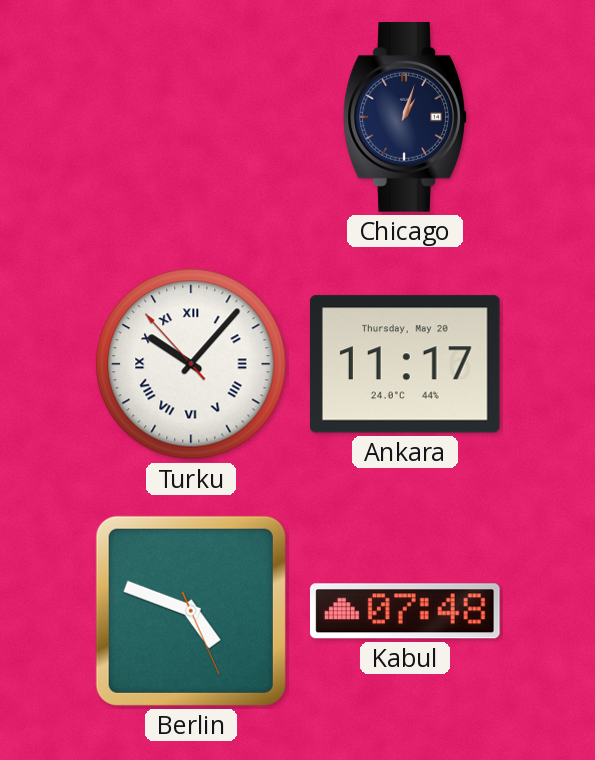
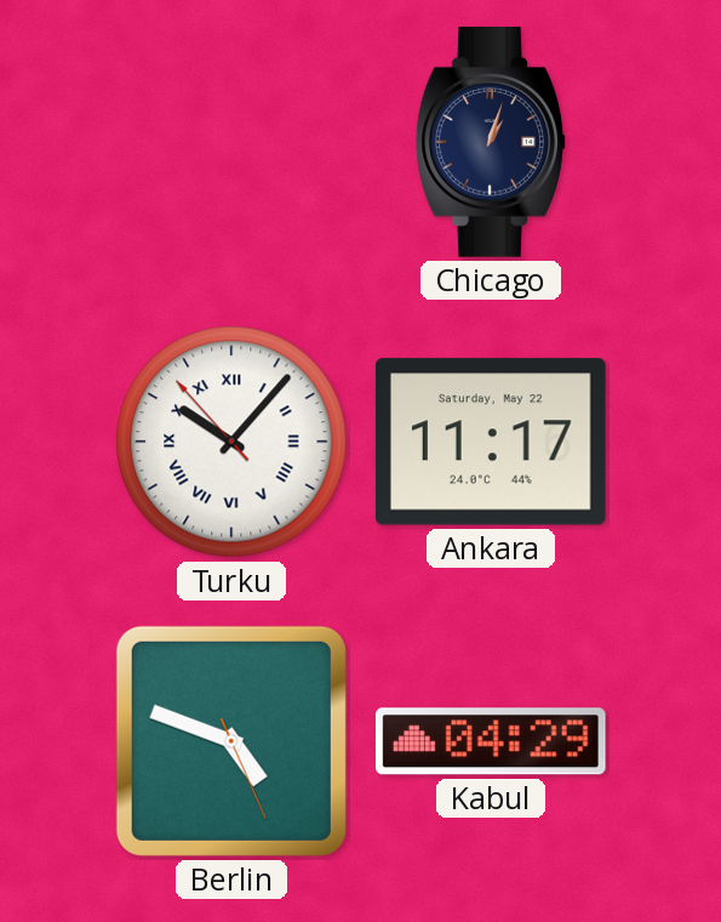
Ankara date: Thursday, May 20 -> Saturday, May 22
Kabul: 07:48 -> 04:29
